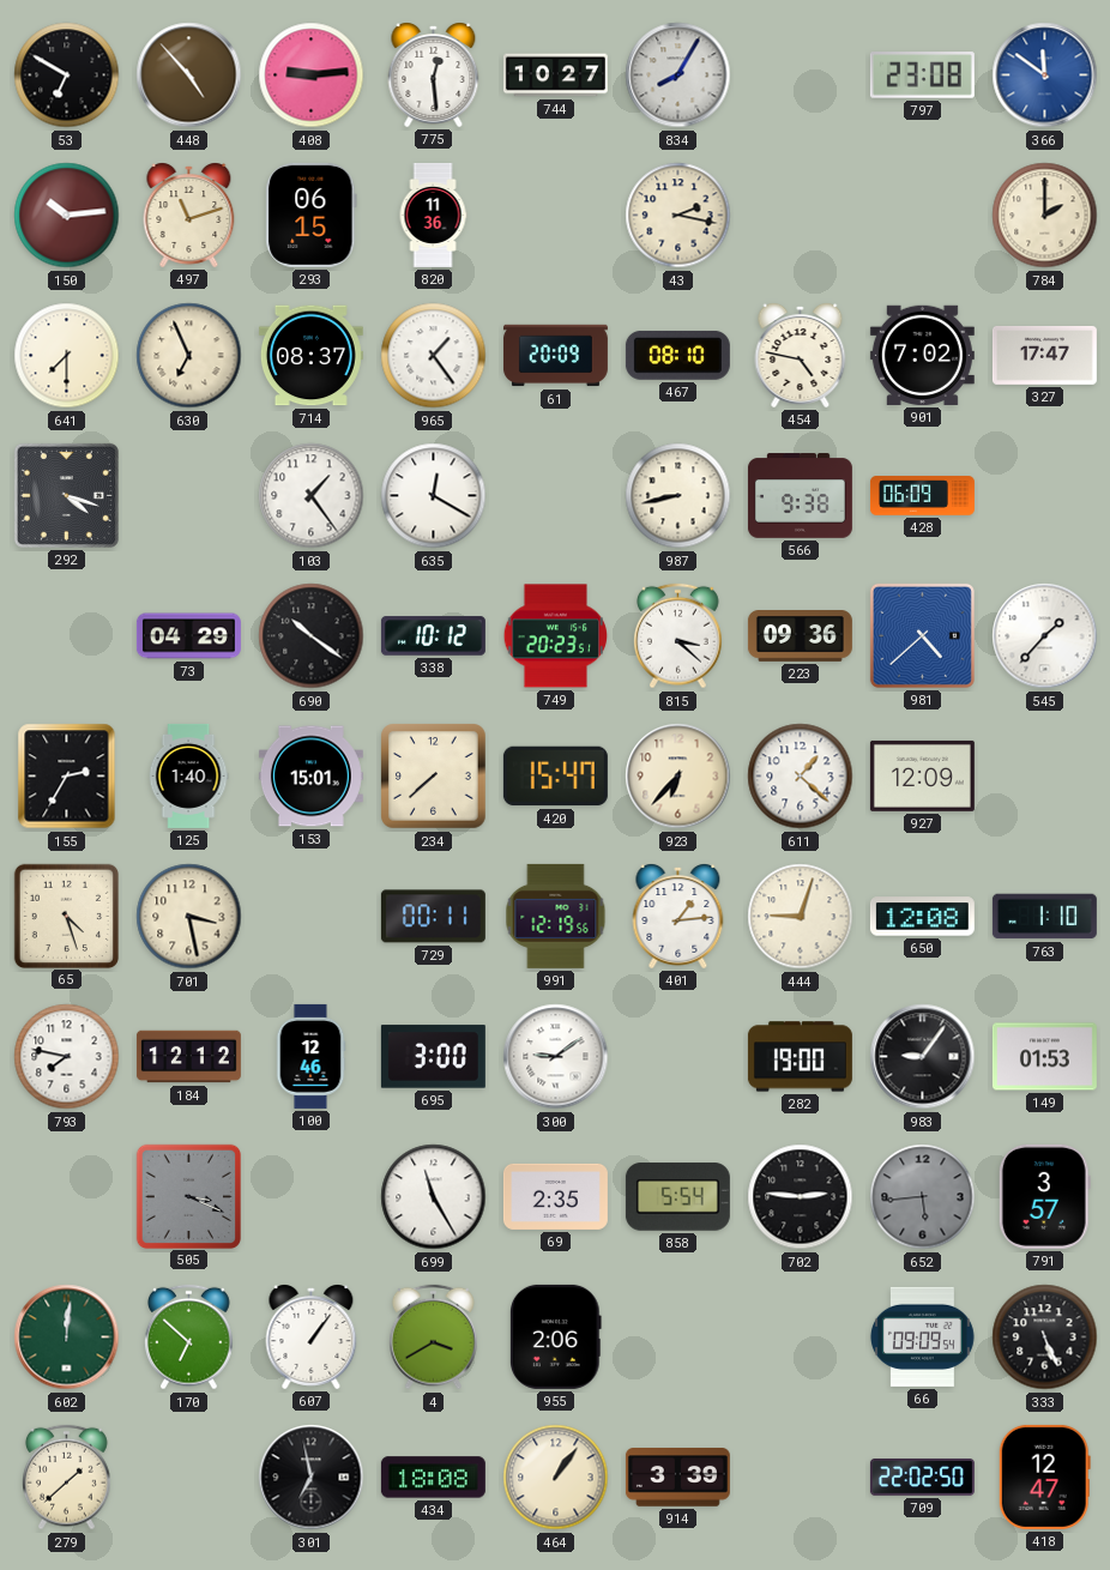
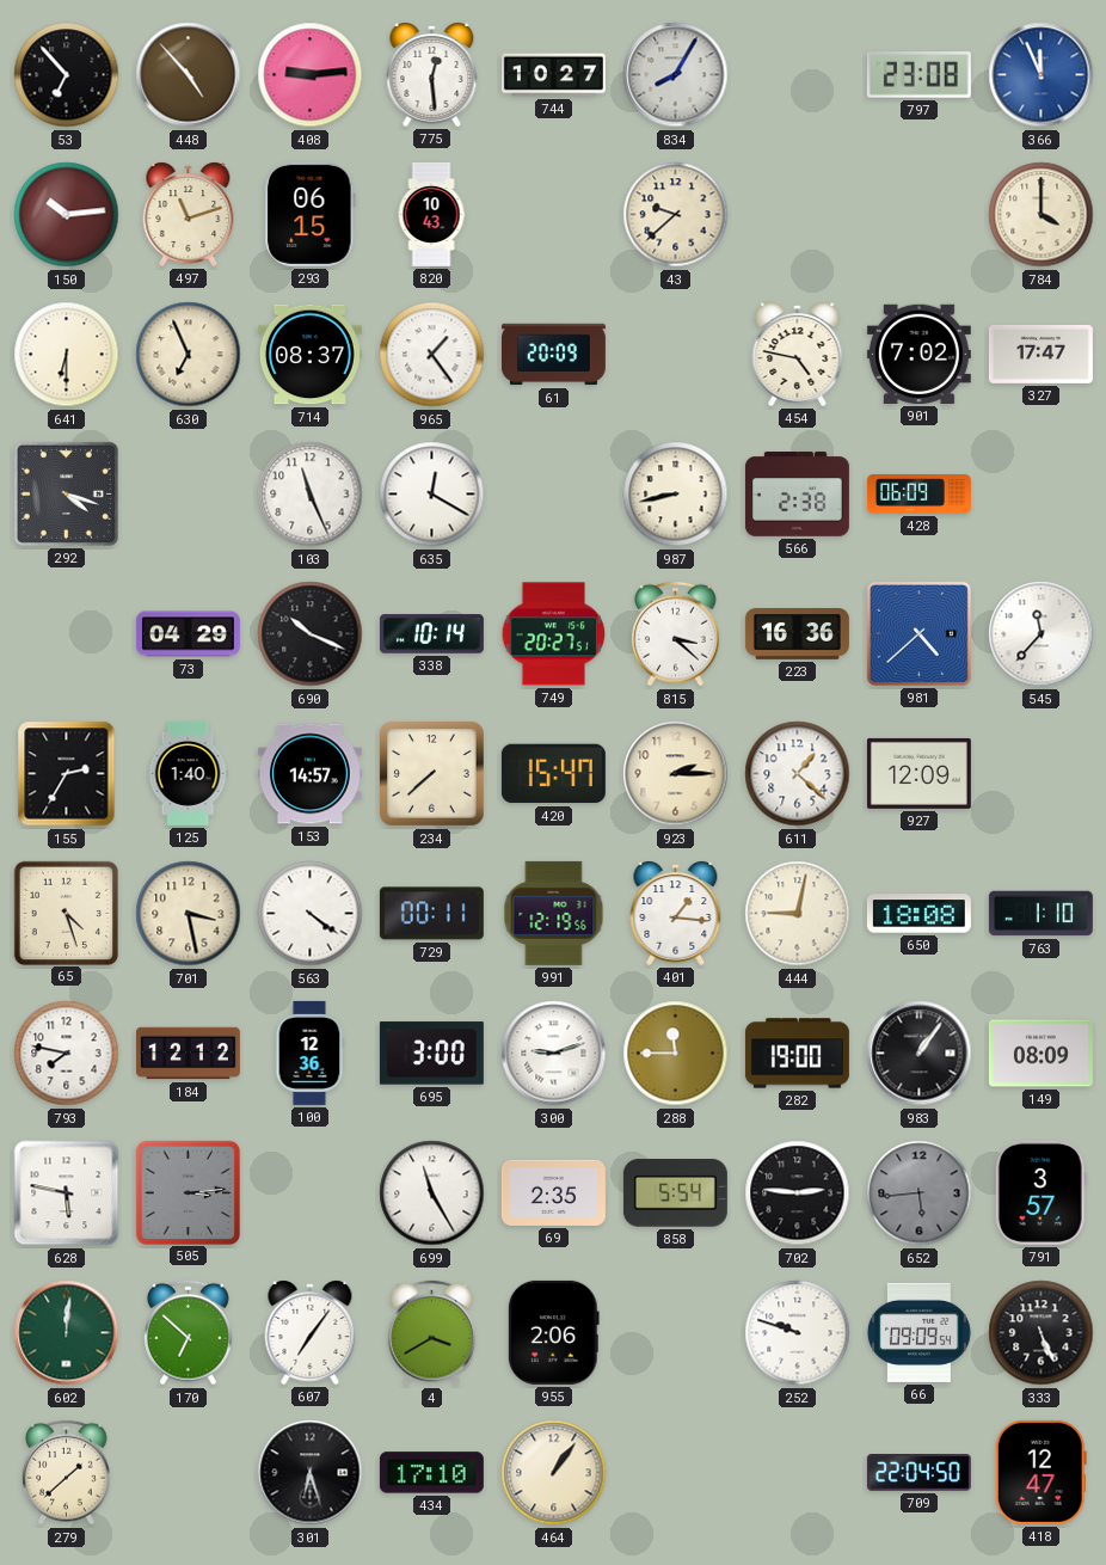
53: 6:50 -> 6:53
366: 11:51 -> 11:56
820: 11:36 -> 10:43
43: 2:17 -> 9:38
784: 2:00 -> 4:00
641: 7:30 -> 6:30
467: 08:10 -> none
103: 1:24 -> 11:26
566: 9:38 -> 2:38
690: 10:21 -> 10:19
338: 10:12 -> 10:14
749: 20:23 -> 20:27
223: 09:36 -> 16:36
545: 1:37 -> 11:37
153: 15:01 -> 14:57
923: 6:37 -> 2:15
563: none -> 4:21
401: 1:14 -> 1:16
444: 9:03 -> 9:02
650: 12:08 -> 18:08
100: 12:46 -> 12:36
300: 9:09 -> 9:12
288: none -> 11:45
983: 9:06 -> 1:06
149: 01:53 -> 08:09
628: none -> 5:47
505: 3:19 -> 3:14
607: 1:06 -> 7:06
252: none -> 9:48
301: 6:58 -> 6:27
434: 18:08 -> 17:10
914: 3:39 -> none
709: 22:02 -> 22:04
